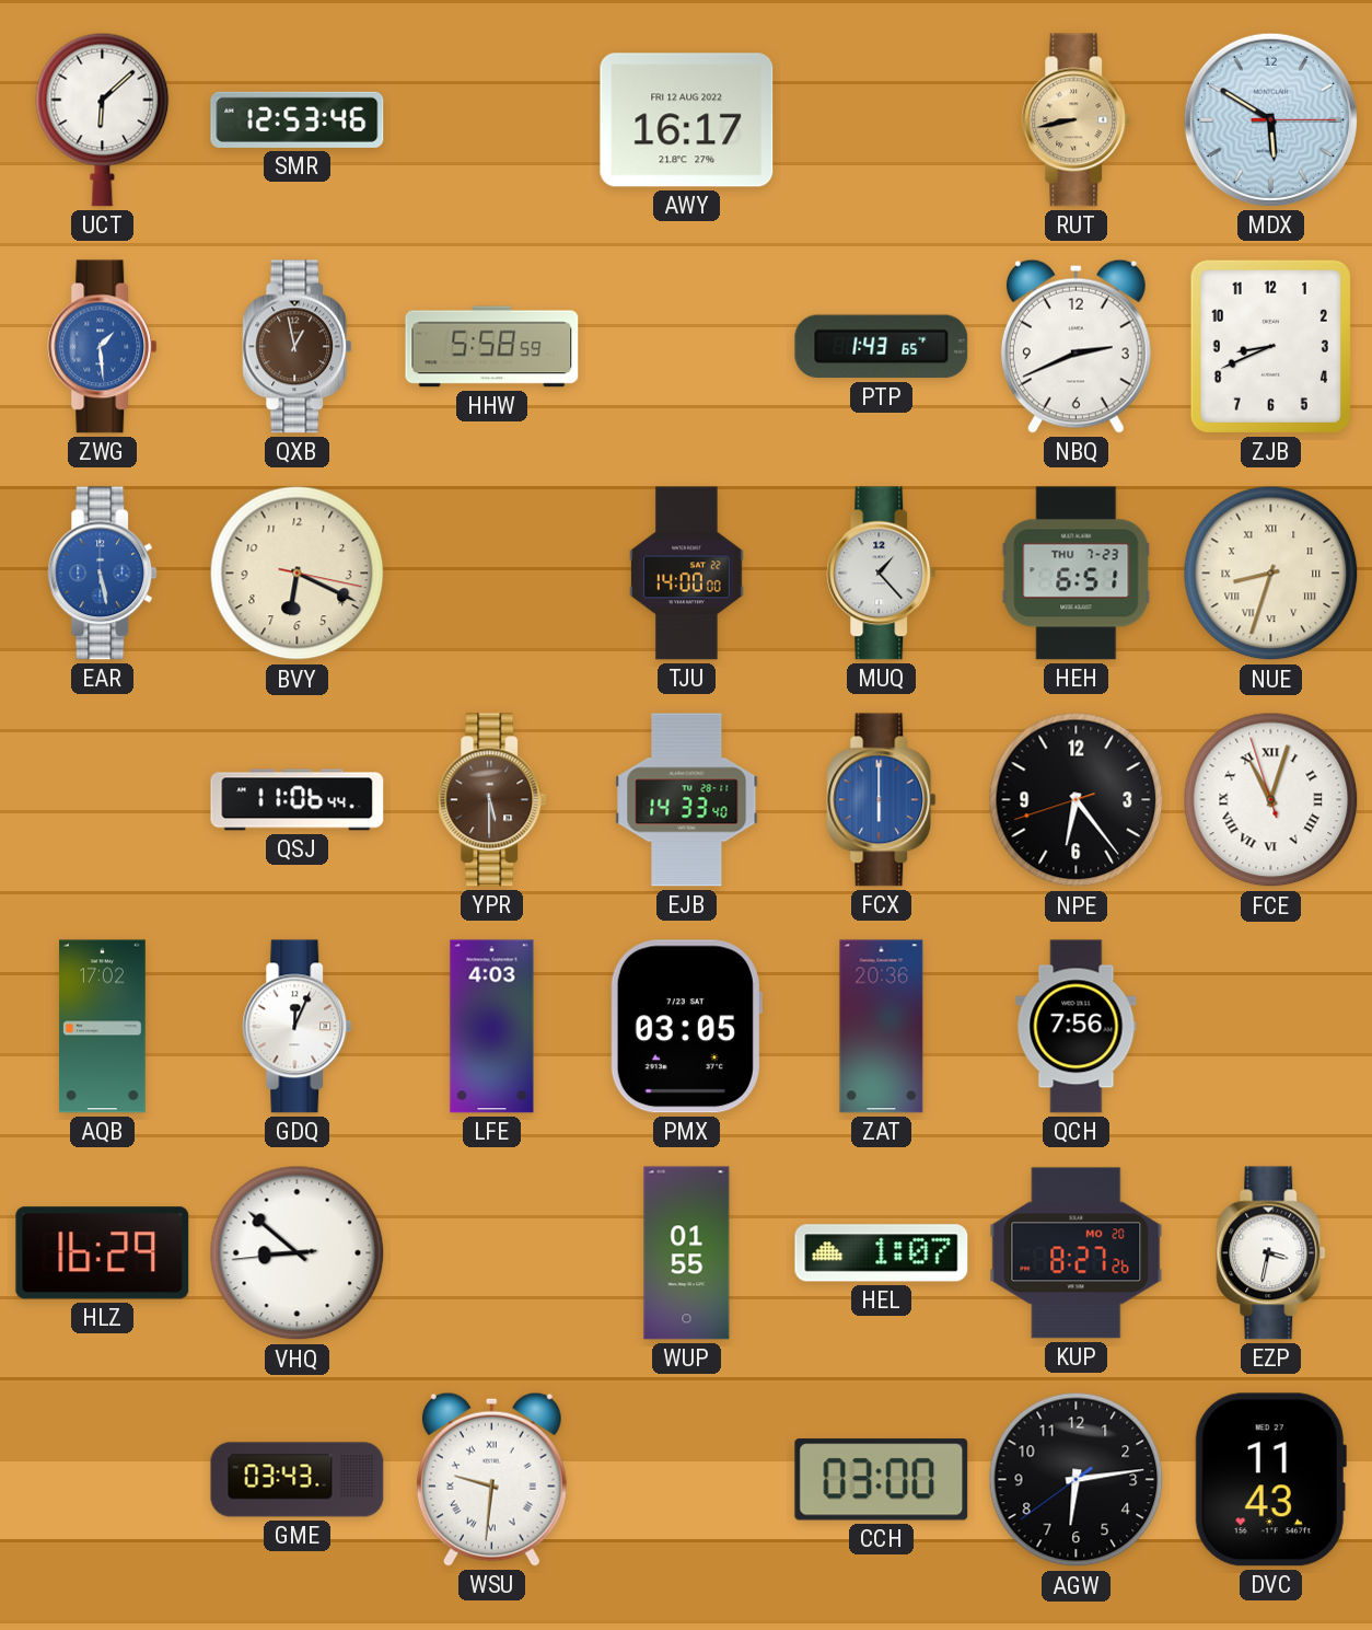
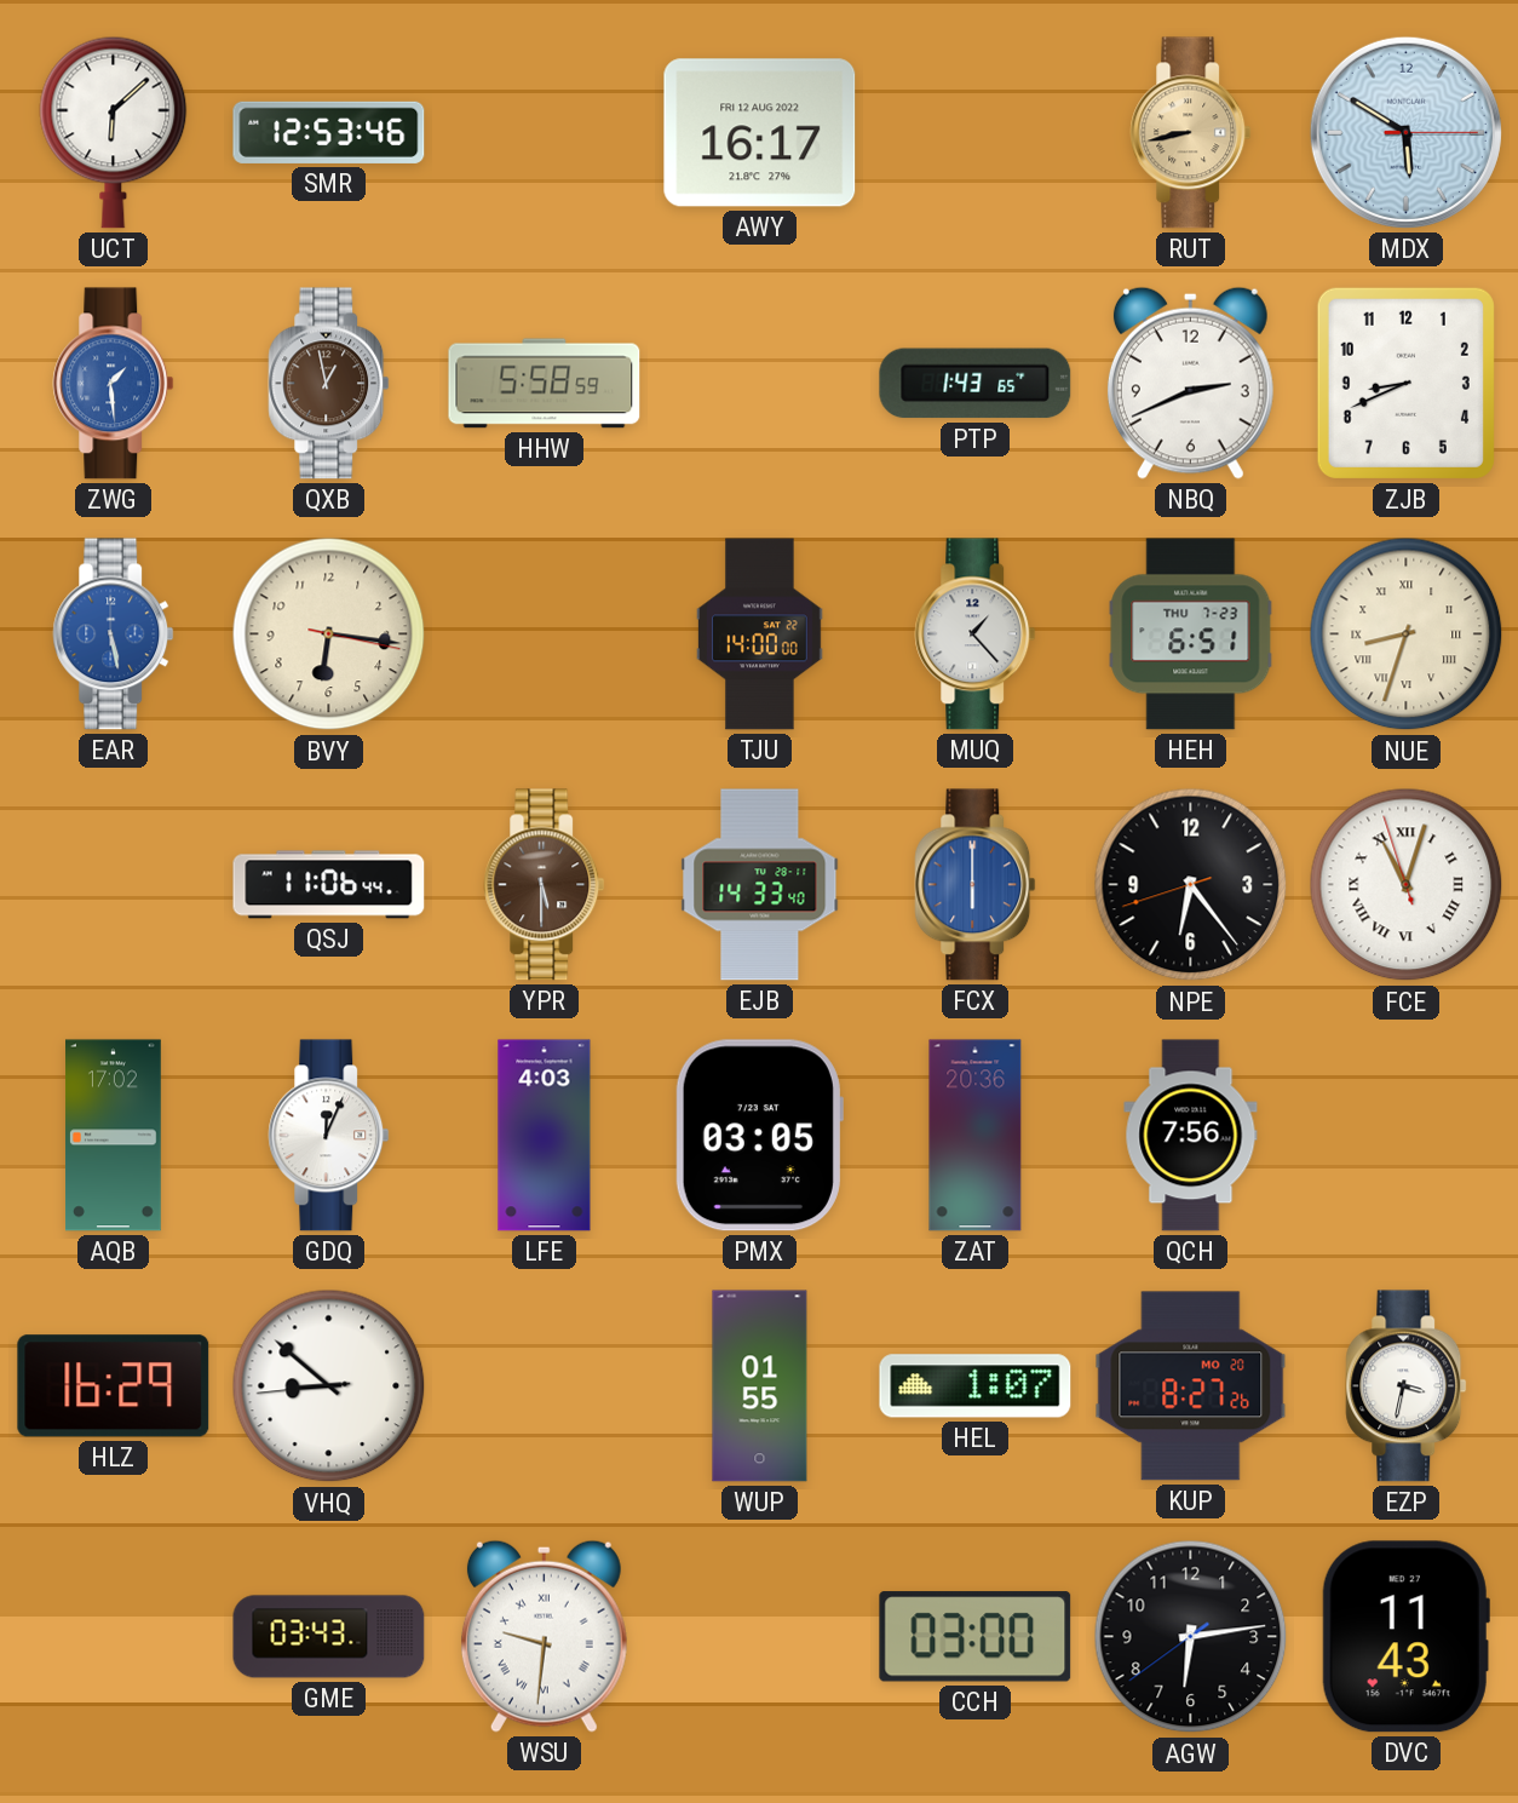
BVY: 6:19 -> 6:16
